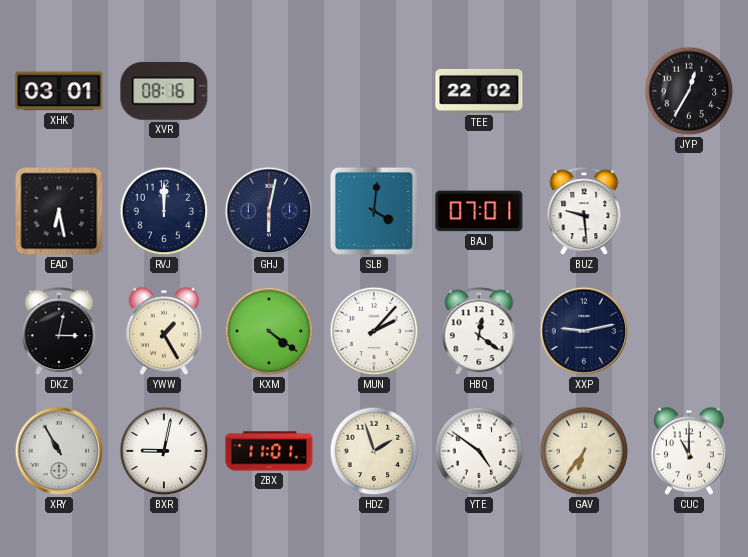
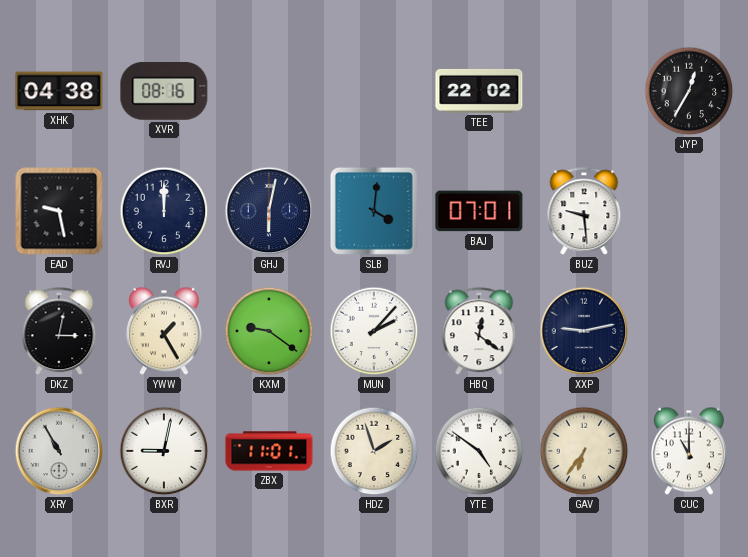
XHK: 03:01 -> 04:38
EAD: 6:28 -> 9:28
KXM: 4:21 -> 9:21
